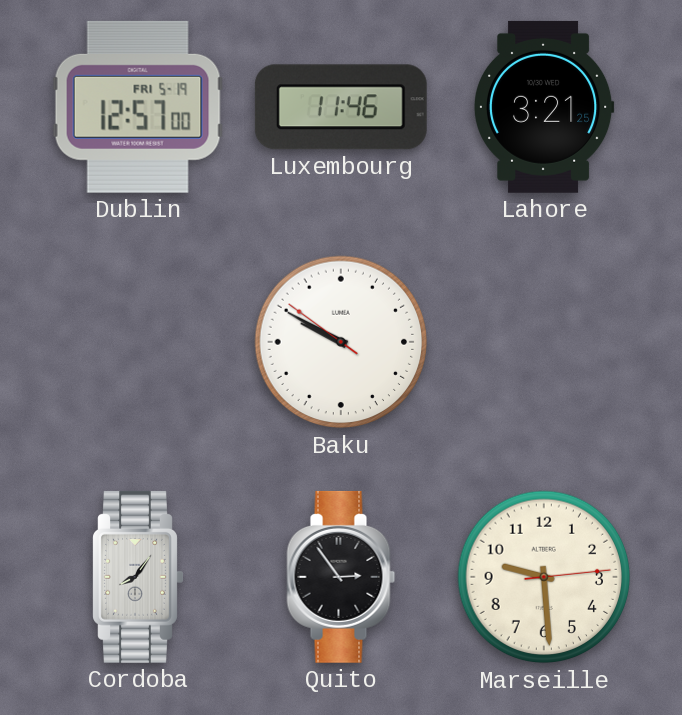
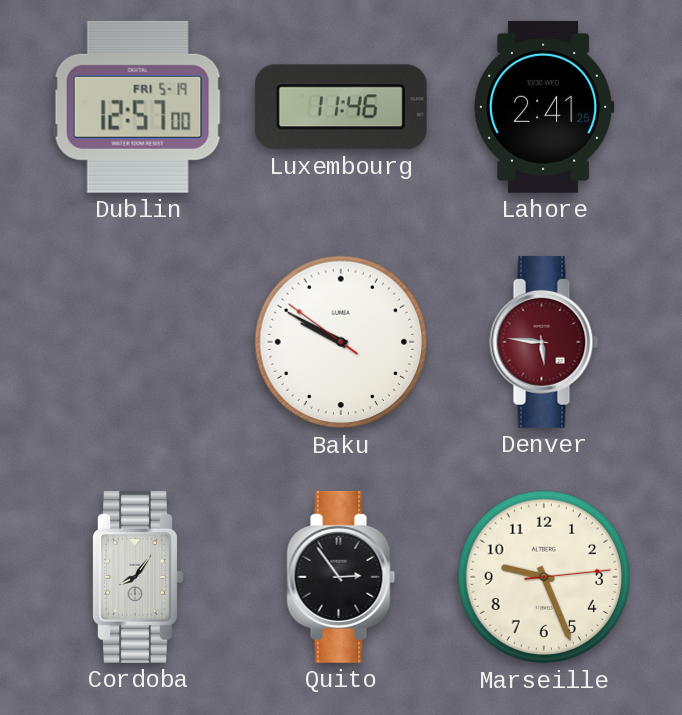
Lahore: 3:21 -> 2:41
Denver: none -> 5:46
Marseille: 9:29 -> 9:26
